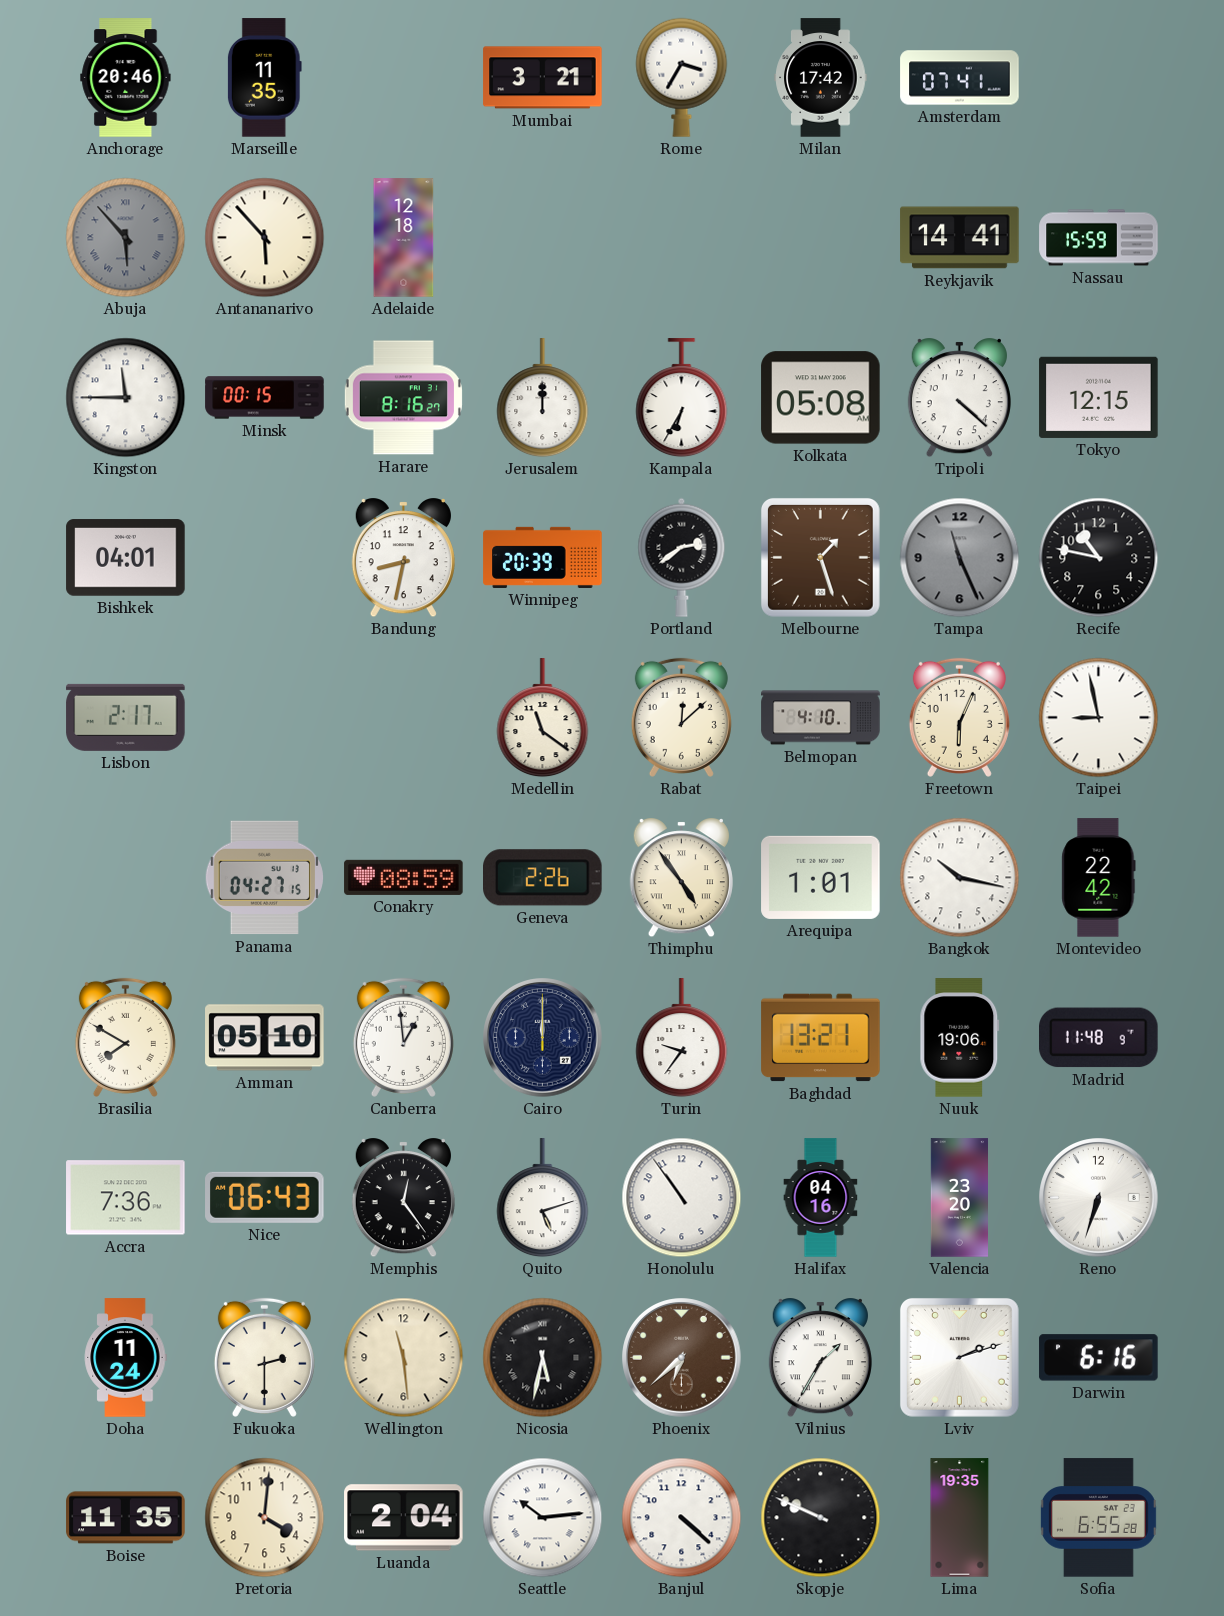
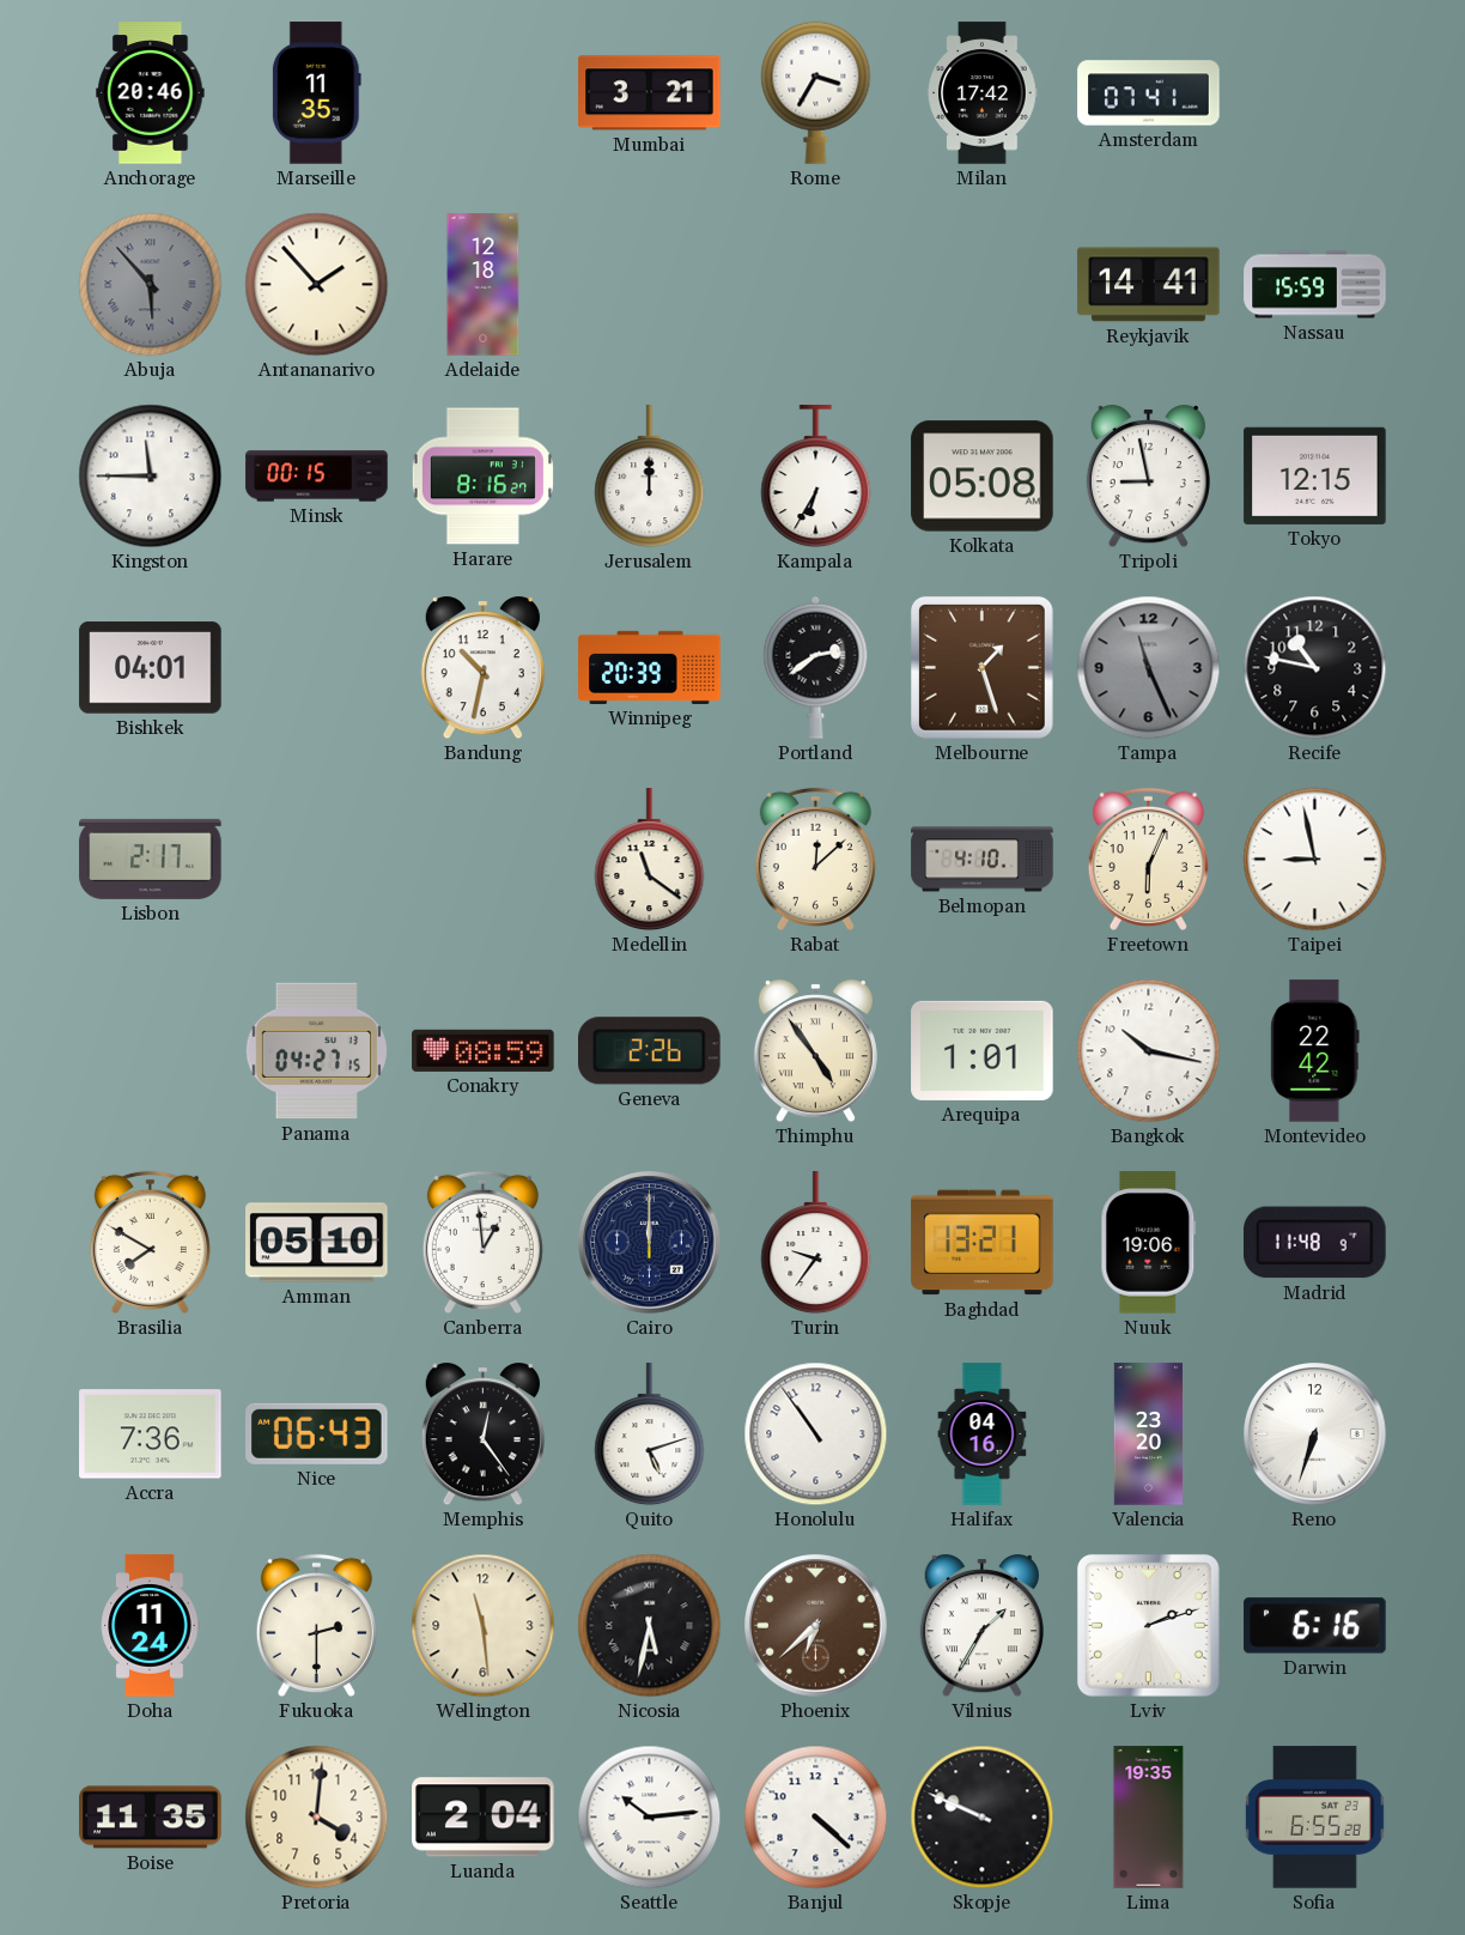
Antananarivo: 5:53 -> 1:53
Tripoli: 4:22 -> 8:58
Bandung: 8:32 -> 10:32
